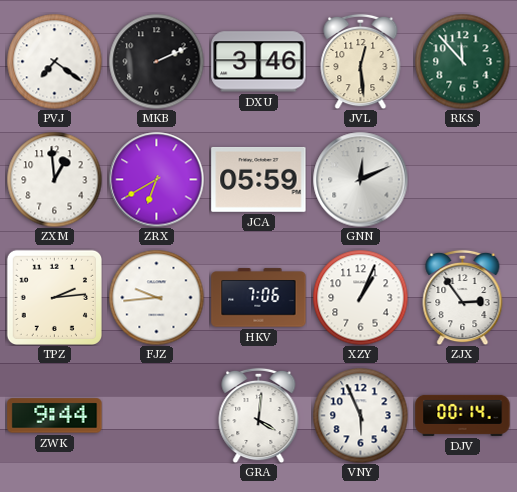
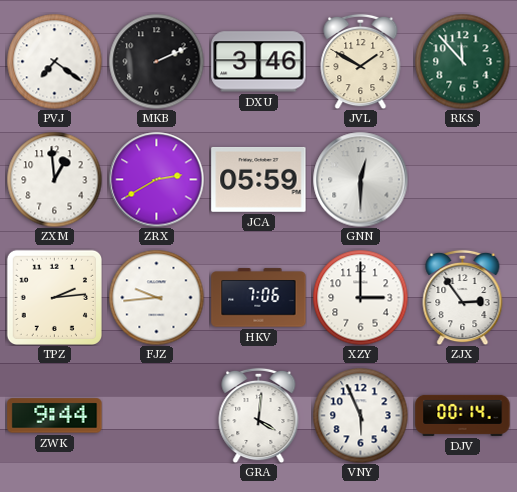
JVL: 12:29 -> 1:50
ZRX: 6:40 -> 2:40
GNN: 12:11 -> 12:30
XZY: 1:04 -> 3:00
